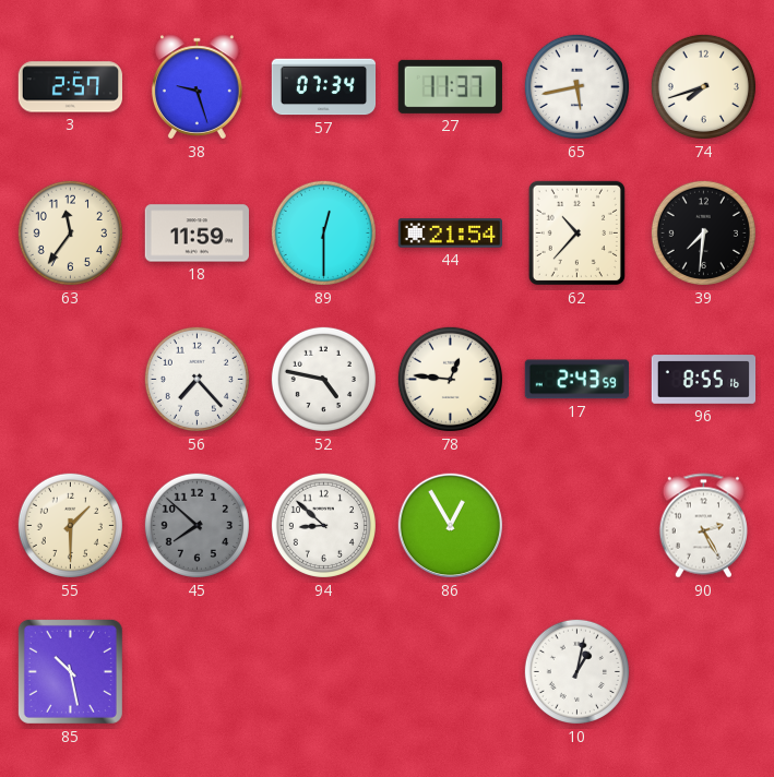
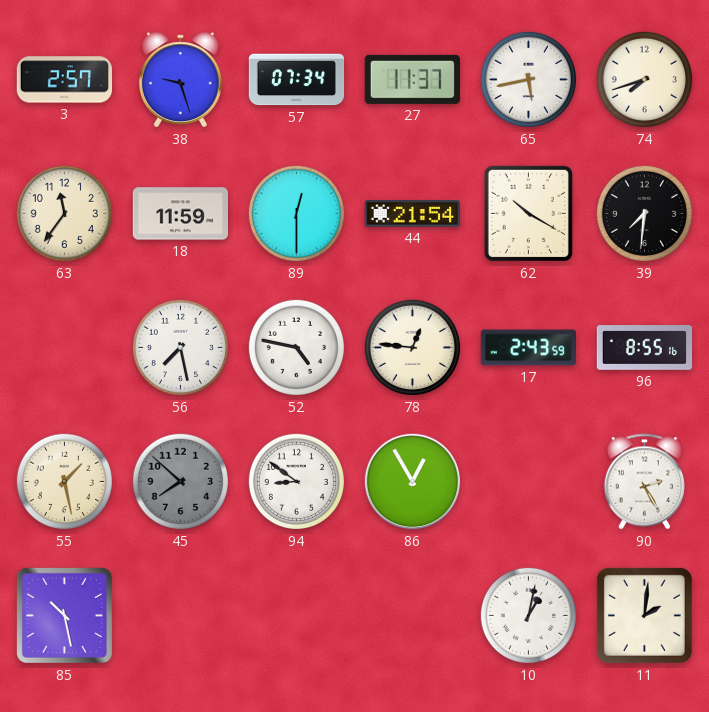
62: 10:37 -> 10:20
56: 7:23 -> 7:28
55: 1:30 -> 1:28
94: 8:52 -> 8:51
11: none -> 2:01
